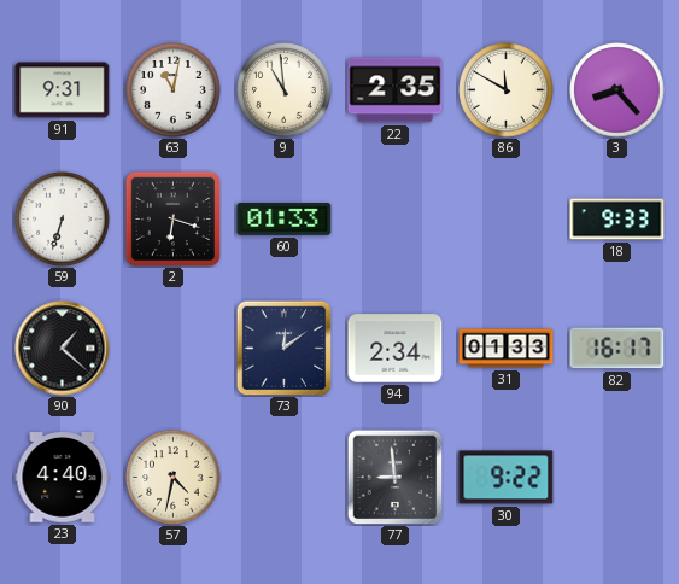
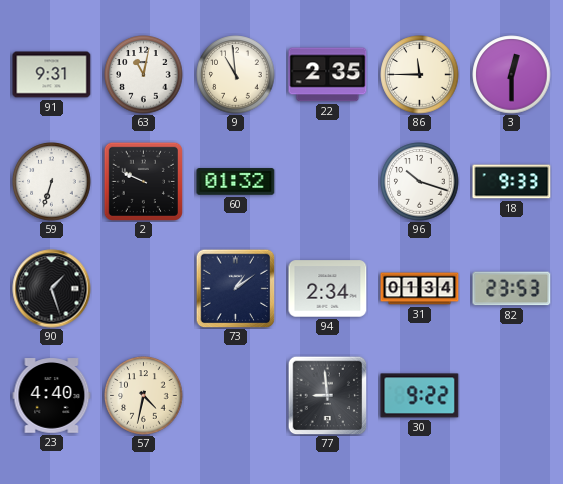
86: 11:50 -> 11:45
3: 8:23 -> 12:30
2: 6:18 -> 9:49
60: 01:33 -> 01:32
96: none -> 10:18
90: 1:22 -> 1:27
73: 12:09 -> 1:09
31: 01:33 -> 01:34
82: 16:17 -> 23:53
